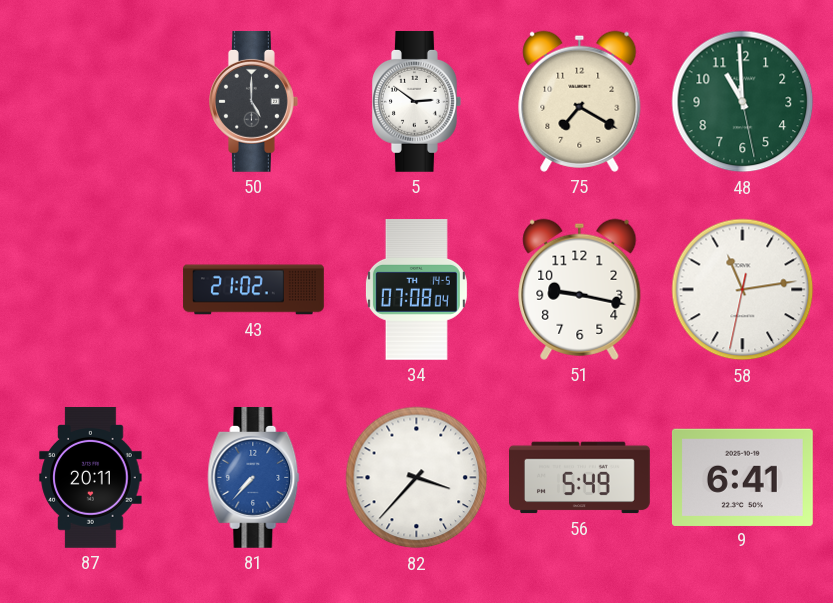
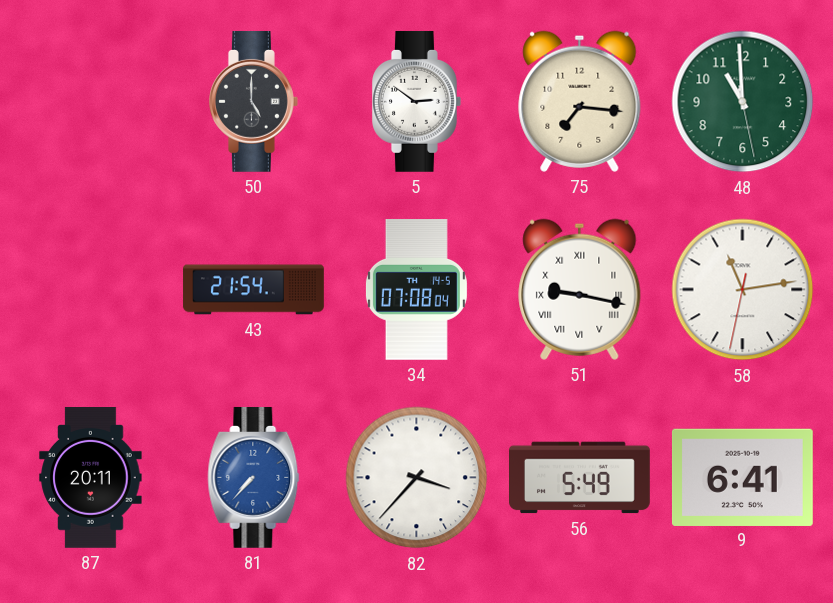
75: 7:20 -> 7:16
43: 21:02 -> 21:54
51 numerals: Arabic -> Roman
